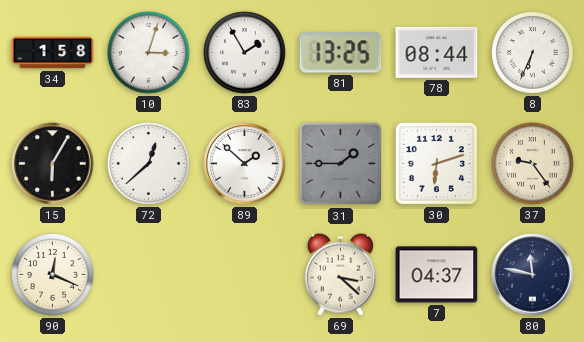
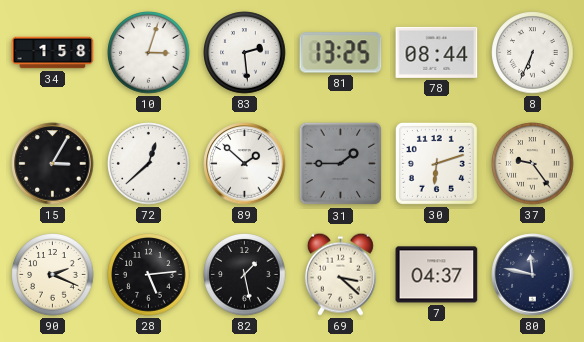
83: 1:55 -> 2:29
15: 6:05 -> 3:05
90: 12:19 -> 2:19
28: none -> 5:14
82: none -> 1:28
